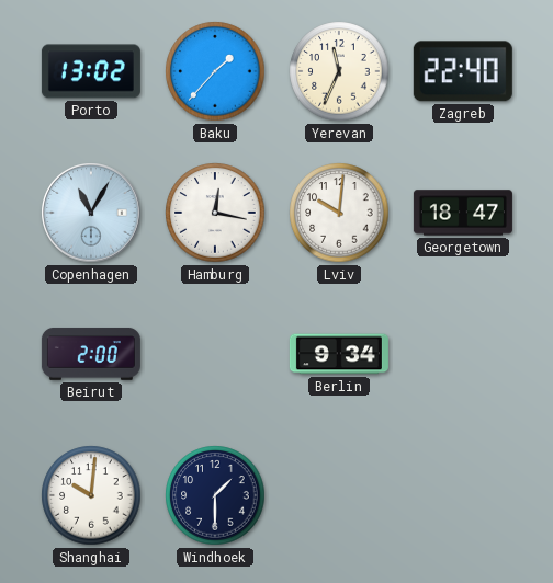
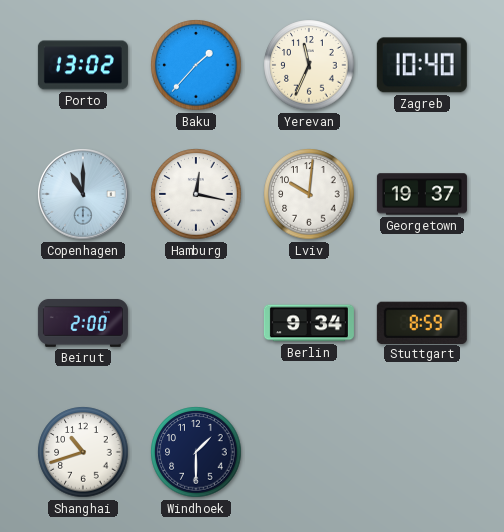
Zagreb: 22:40 -> 10:40
Copenhagen: 11:05 -> 11:00
Georgetown: 18:47 -> 19:37
Stuttgart: none -> 8:59
Shanghai: 10:01 -> 10:42
